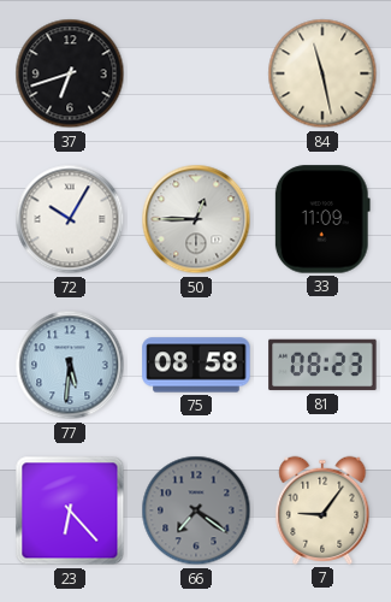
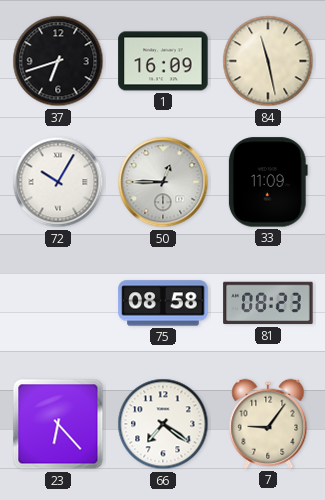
1: none -> 16:09
77: 5:31 -> none
66 dial: grey -> white
